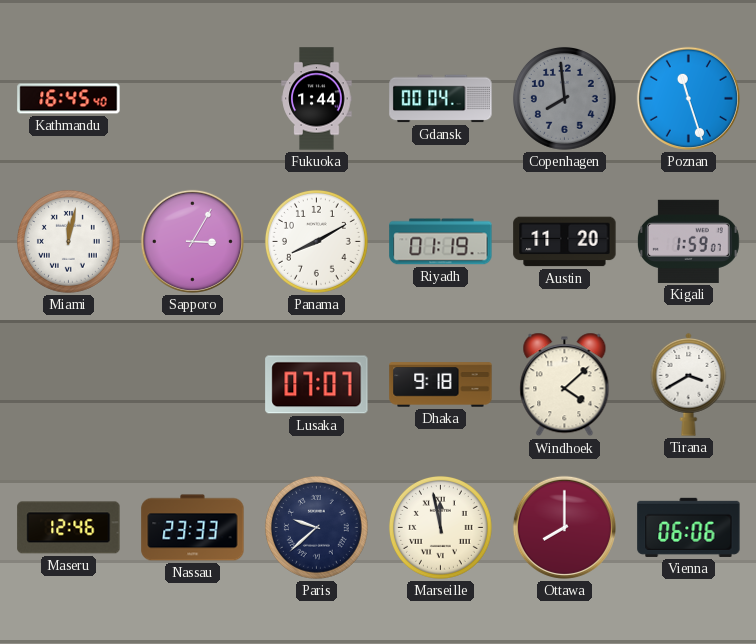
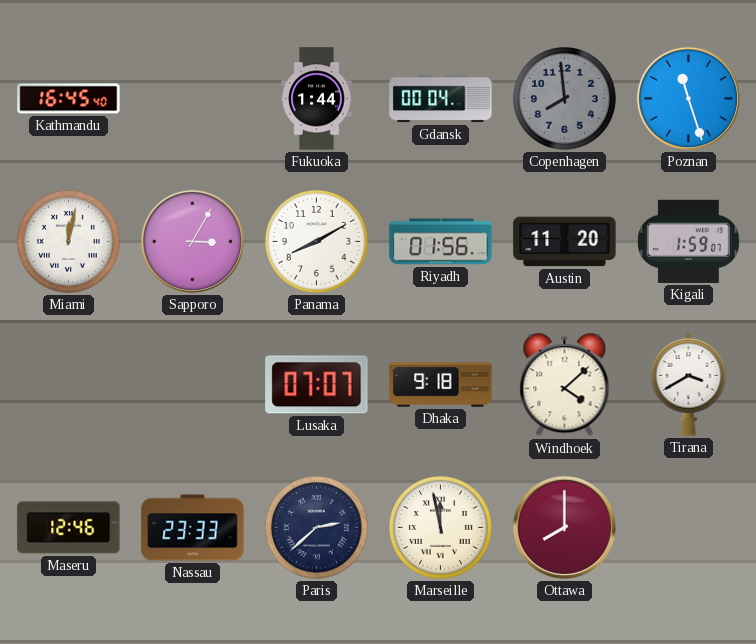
Riyadh: 01:19 -> 01:56
Paris: 9:38 -> 2:38
Vienna: 06:06 -> none
